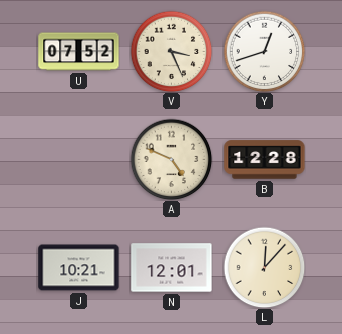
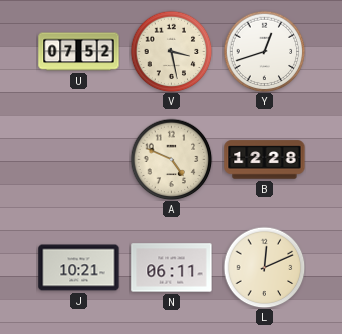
V: 3:26 -> 3:28
N: 12:01 -> 06:11
L: 12:07 -> 12:11
